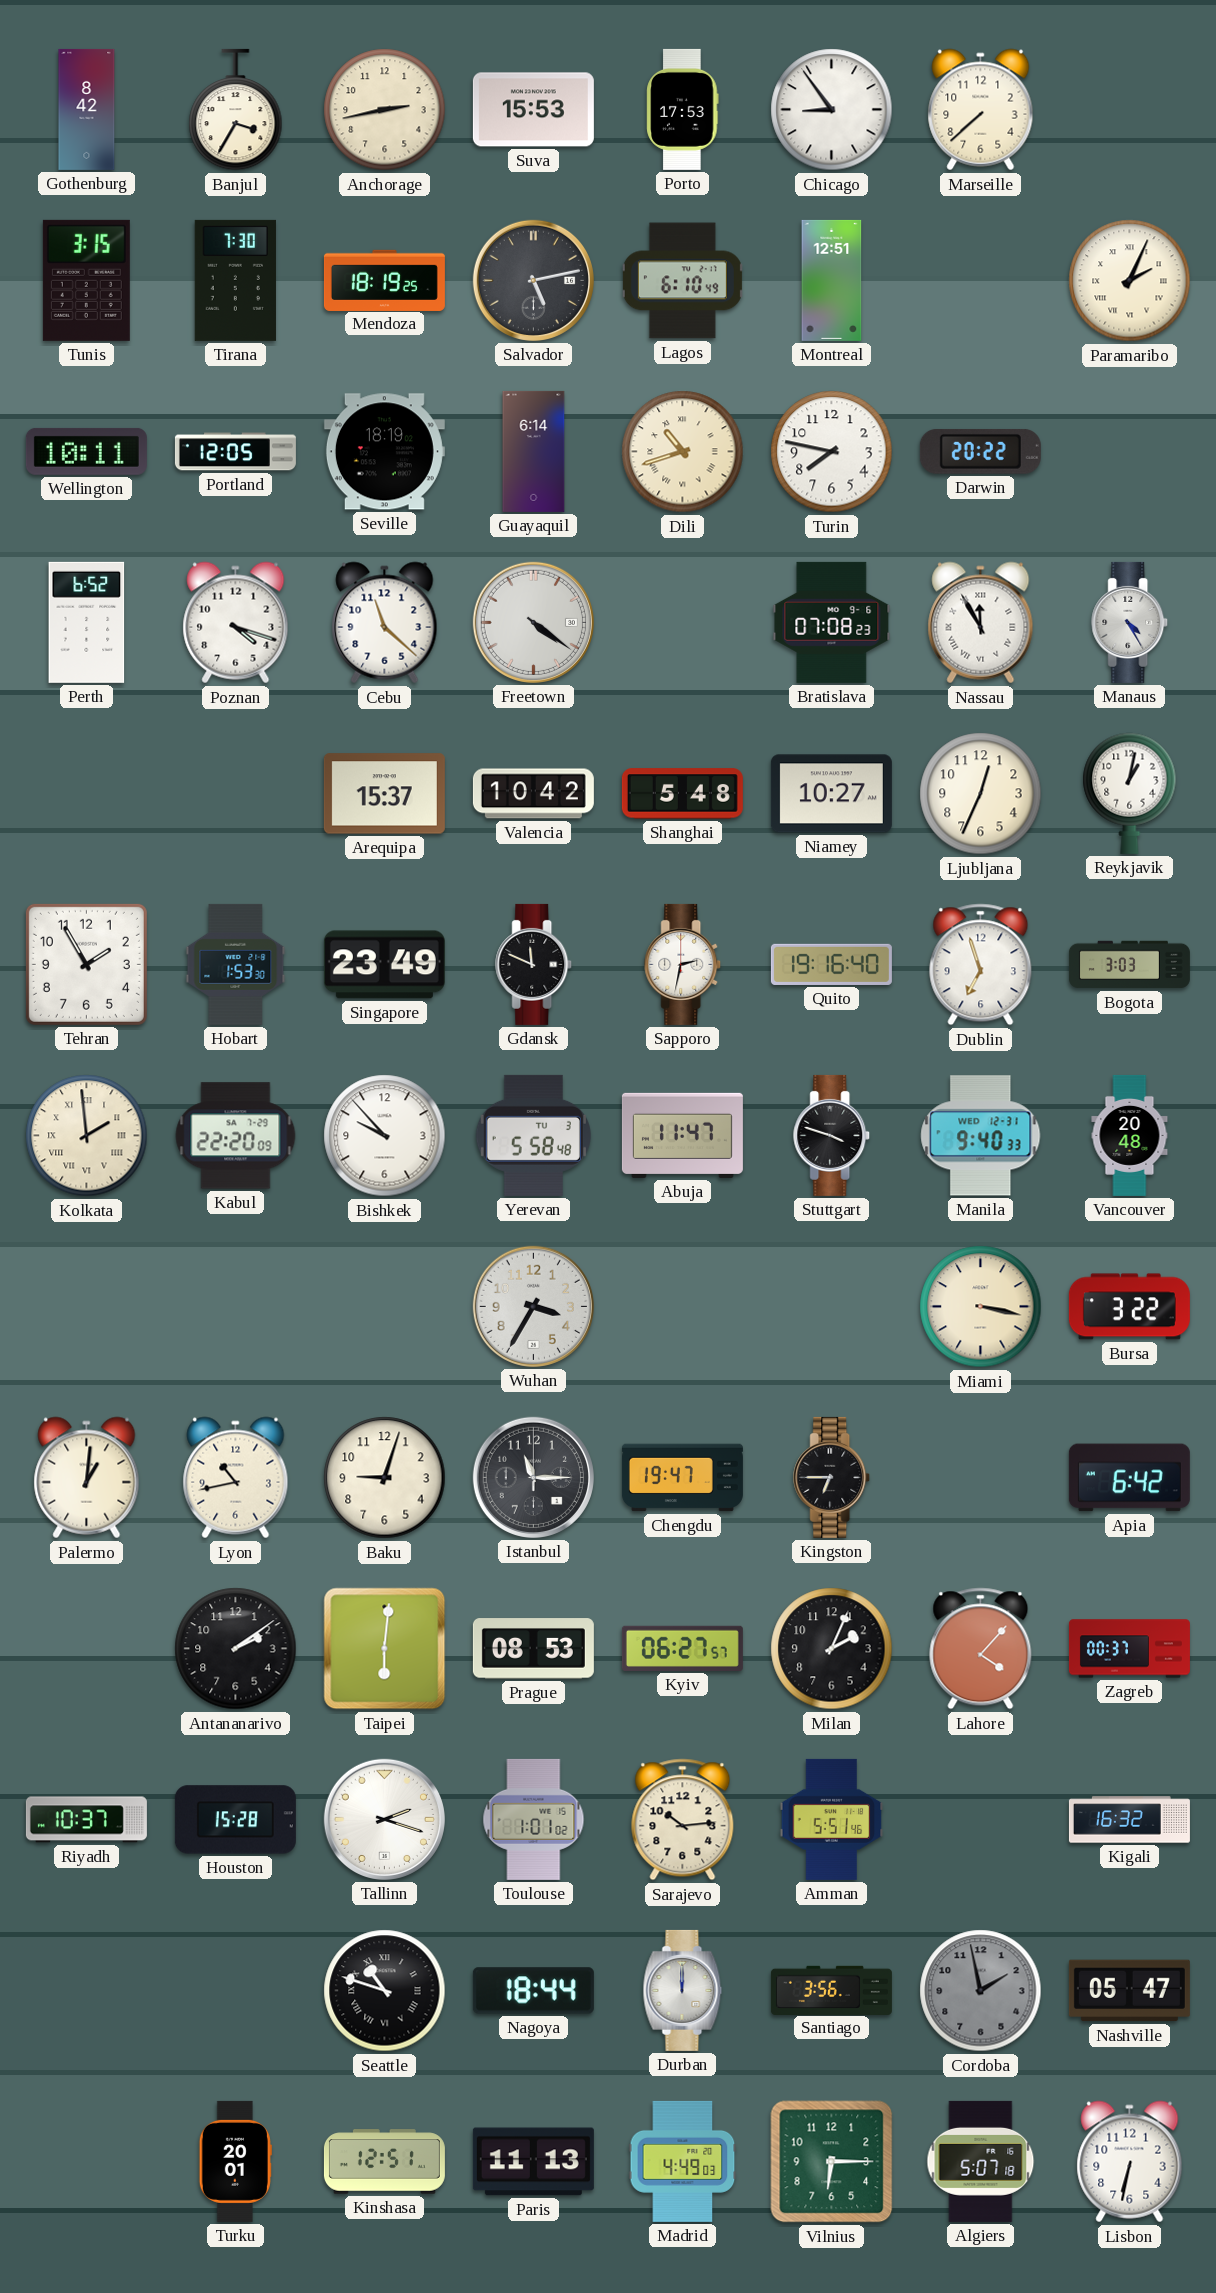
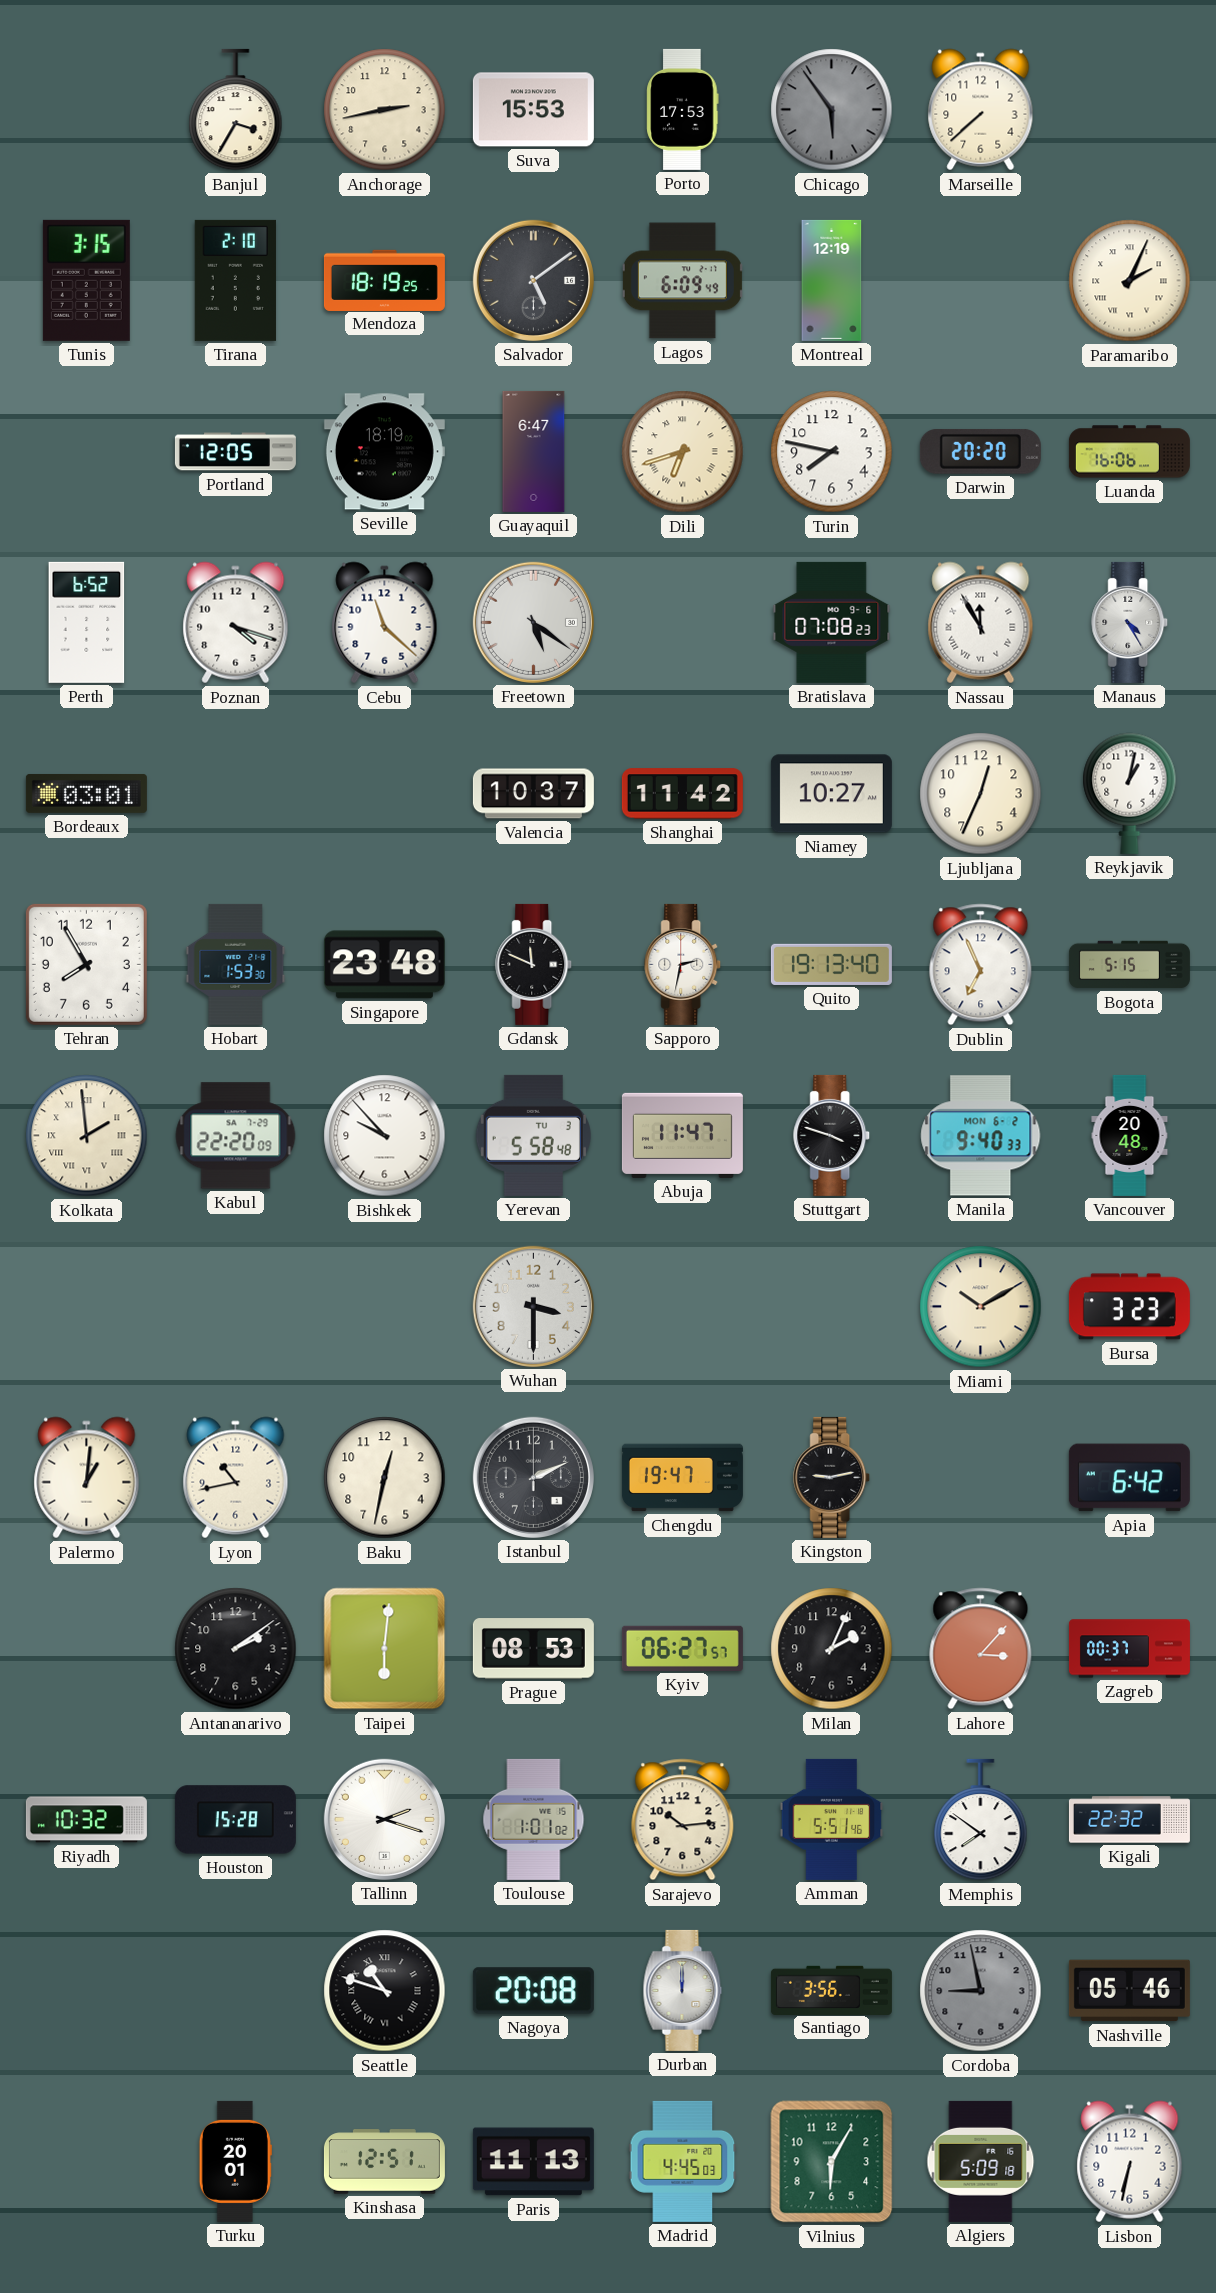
Gothenburg: 8:42 -> none
Chicago: 8:54 -> 5:54
Chicago dial: white -> grey
Tirana: 7:30 -> 2:10
Salvador: 5:13 -> 5:09
Lagos: 6:10 -> 6:09
Montreal: 12:51 -> 12:19
Wellington: 10:11 -> none
Guayaquil: 6:14 -> 6:47
Dili: 10:42 -> 6:42
Darwin: 20:22 -> 20:20
Luanda: none -> 16:06
Freetown: 4:21 -> 5:21
Bordeaux: none -> 03:01
Arequipa: 15:37 -> none
Valencia: 10:42 -> 10:37
Shanghai: 5:48 -> 11:42
Tehran: 1:55 -> 7:55
Singapore: 23:49 -> 23:48
Quito: 19:16 -> 19:13
Dublin: 6:57 -> 6:56
Bogota: 3:03 -> 5:15
Manila date: WED 12-31 -> MON 6-2
Wuhan: 3:35 -> 3:30
Miami: 3:17 -> 10:10
Bursa: 3:22 -> 3:23
Baku: 9:03 -> 12:32
Istanbul: 11:15 -> 2:11
Kingston: 6:45 -> 9:13
Lahore: 4:07 -> 3:07
Riyadh: 10:37 -> 10:32
Memphis: none -> 7:51
Kigali: 16:32 -> 22:32
Nagoya: 18:44 -> 20:08
Cordoba: 1:58 -> 8:58
Nashville: 05:47 -> 05:46
Madrid: 4:49 -> 4:45
Vilnius: 6:15 -> 6:05
Algiers: 5:07 -> 5:09
